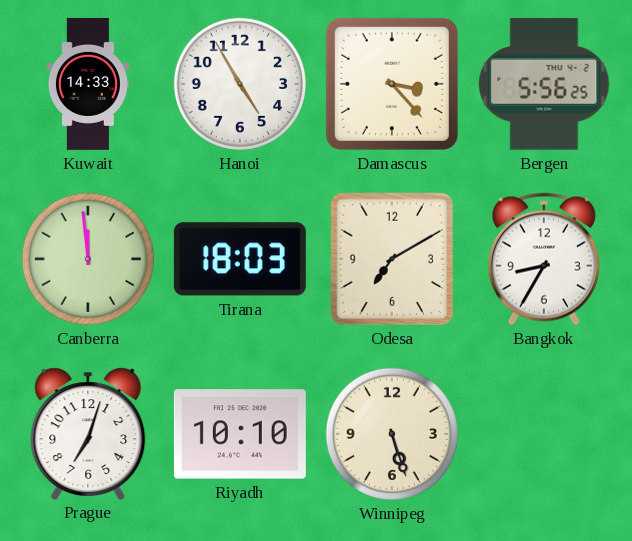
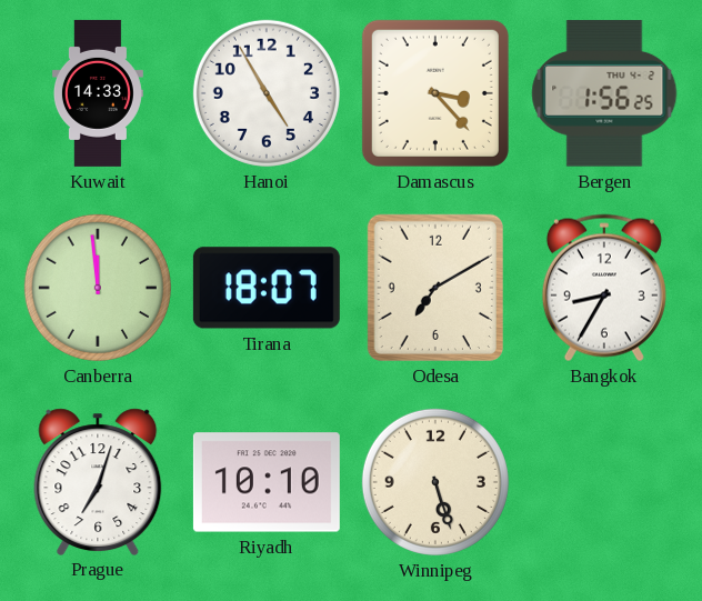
Bergen: 5:56 -> 1:56
Tirana: 18:03 -> 18:07
